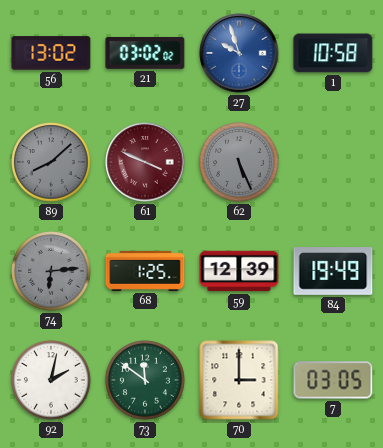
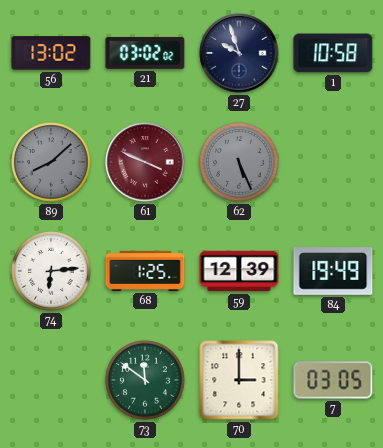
27 dial: blue -> navy
74 dial: grey -> white
92: 2:02 -> none
